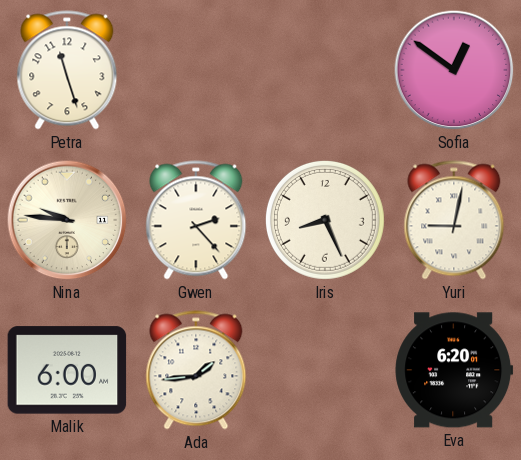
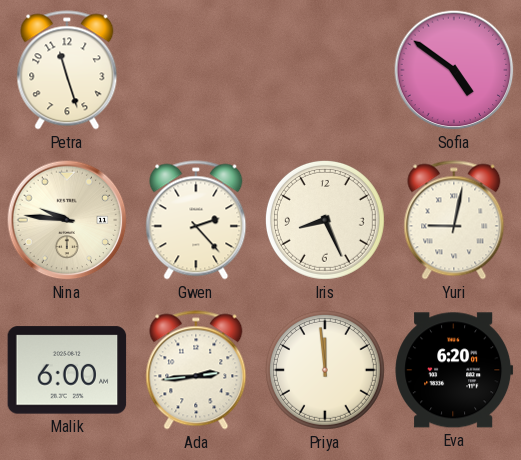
Sofia: 12:51 -> 4:51
Ada: 1:44 -> 2:44
Priya: none -> 11:59
